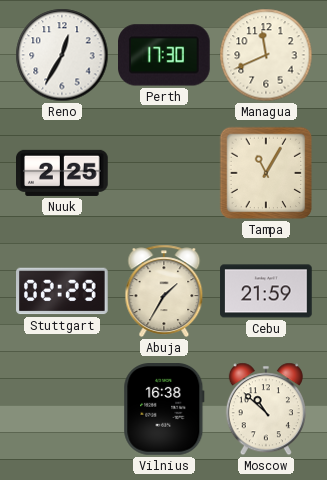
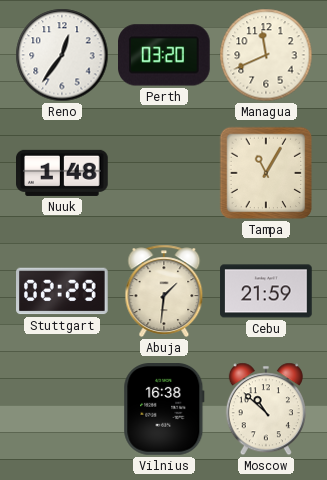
Reno: 12:35 -> 12:36
Perth: 17:30 -> 03:20
Nuuk: 2:25 -> 1:48
Abuja: 1:35 -> 1:31
